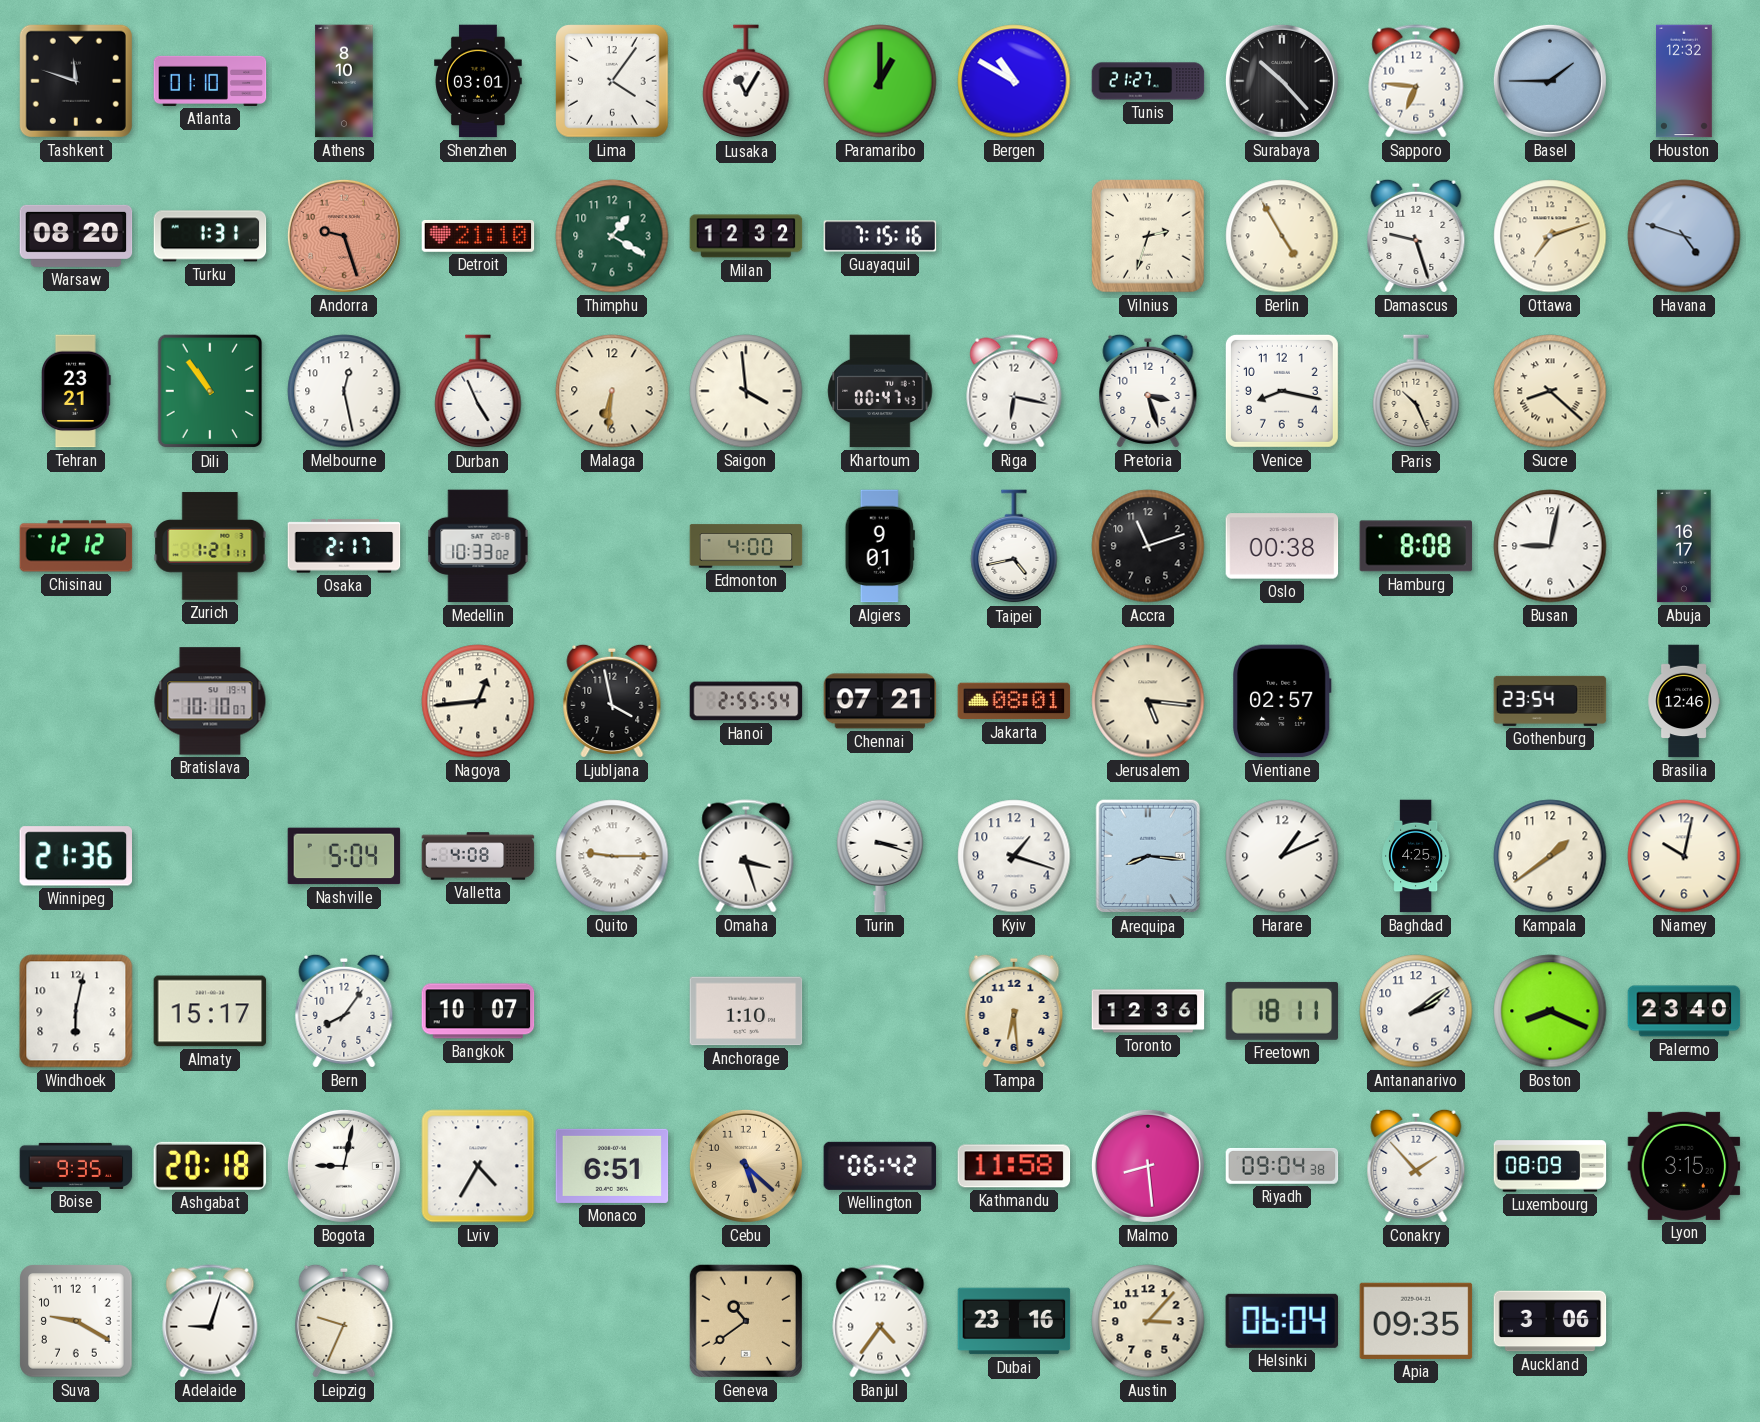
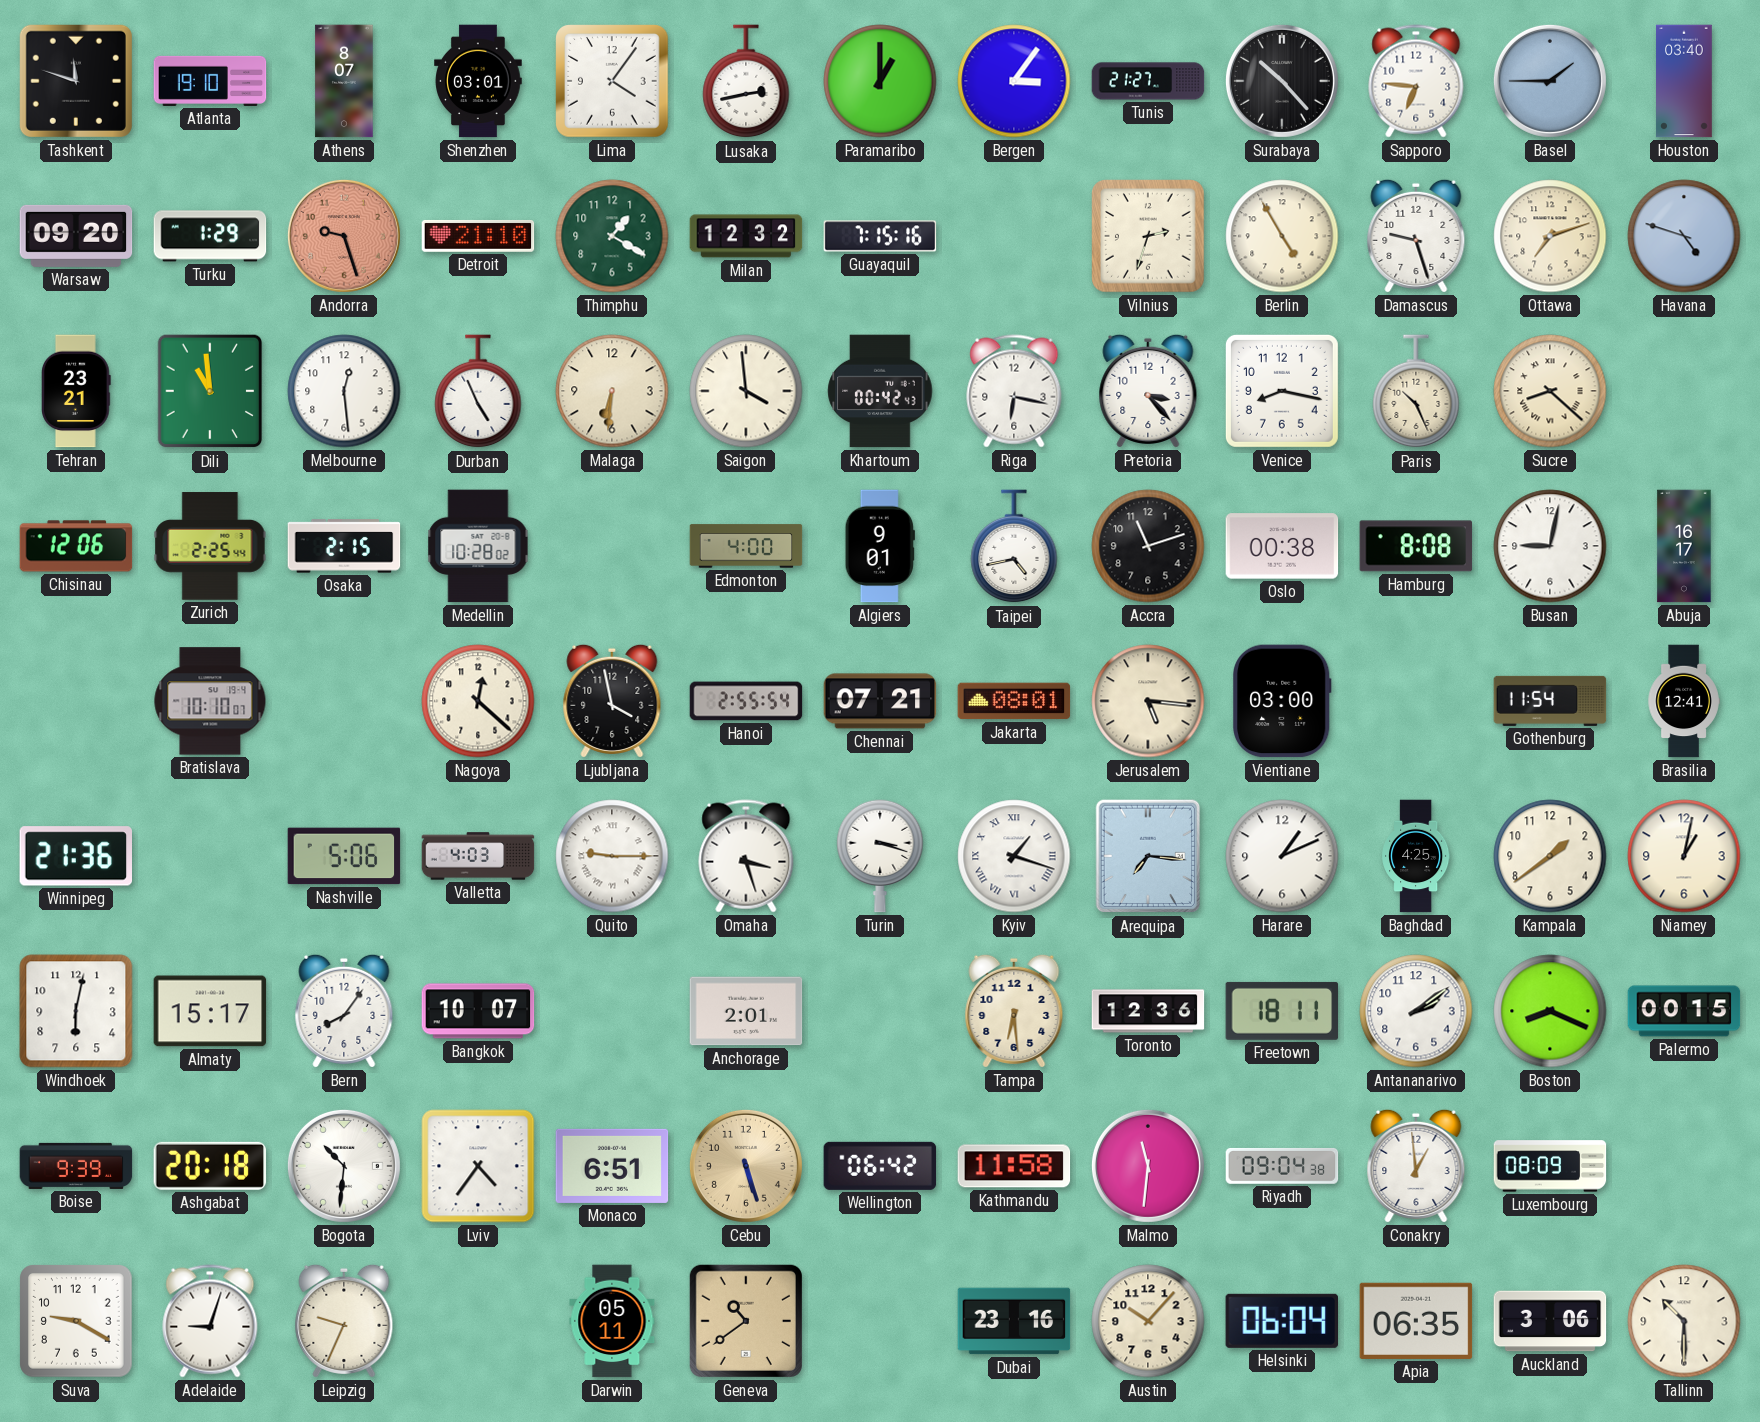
Atlanta: 01:10 -> 19:10
Athens: 8:10 -> 8:07
Lusaka: 11:05 -> 2:43
Bergen: 10:50 -> 3:06
Houston: 12:32 -> 03:40
Warsaw: 08:20 -> 09:20
Turku: 1:31 -> 1:29
Dili: 10:54 -> 10:59
Melbourne: 12:28 -> 12:29
Khartoum: 00:47 -> 00:42
Pretoria: 3:27 -> 3:23
Chisinau: 12:12 -> 12:06
Zurich: 1:21 -> 2:25
Osaka: 2:17 -> 2:15
Medellin: 10:33 -> 10:28
Nagoya: 12:44 -> 12:22
Vientiane: 02:57 -> 03:00
Gothenburg: 23:54 -> 11:54
Brasilia: 12:46 -> 12:41
Nashville: 5:04 -> 5:06
Valletta: 4:08 -> 4:03
Kyiv numerals: Arabic -> Roman
Arequipa: 8:16 -> 7:16
Niamey: 10:02 -> 1:02
Anchorage: 1:10 -> 2:01
Palermo: 23:40 -> 00:15
Boise: 9:35 -> 9:39
Bogota: 9:02 -> 10:31
Lviv: 4:35 -> 4:36
Cebu: 5:22 -> 5:27
Malmo: 8:29 -> 11:31
Conakry: 1:53 -> 12:59
Lyon: 3:15 -> none
Darwin: none -> 05:11
Banjul: 4:36 -> none
Austin: 3:07 -> 10:07
Apia: 09:35 -> 06:35
Tallinn: none -> 10:30
